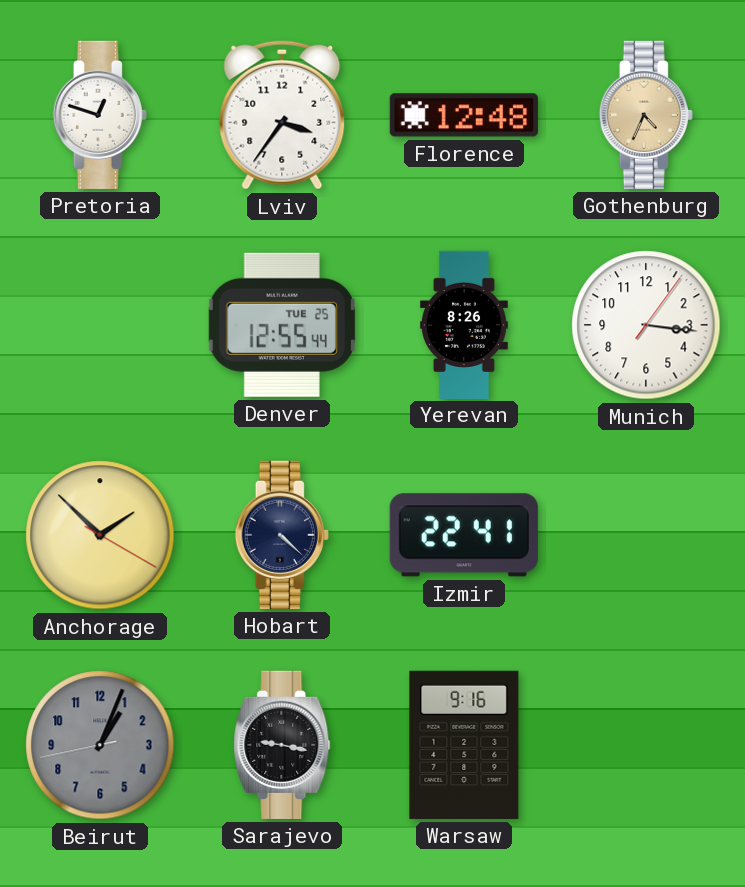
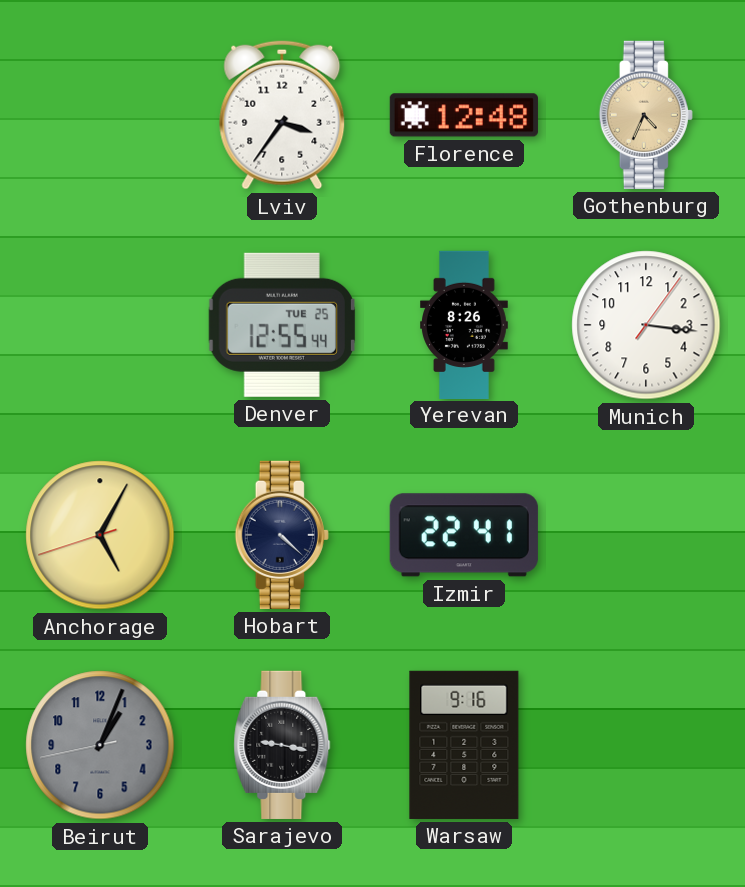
Pretoria: 12:48 -> none
Anchorage: 1:52 -> 5:04
